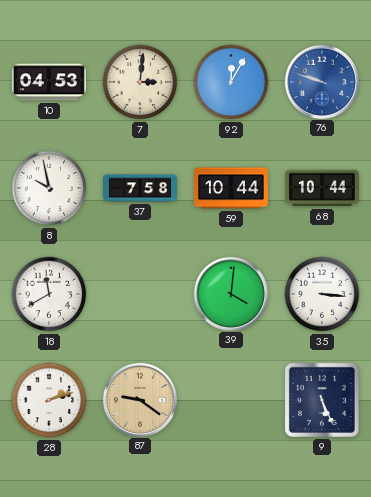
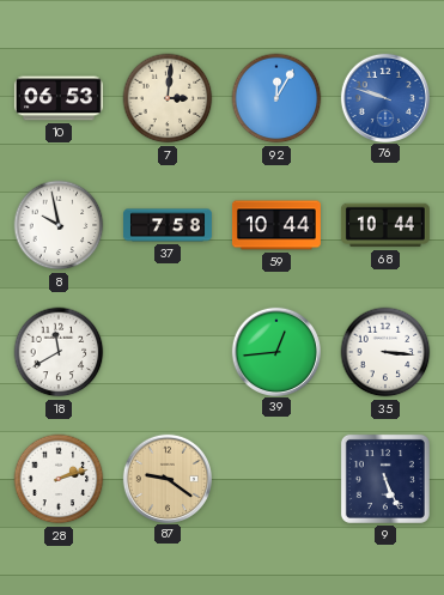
10: 04:53 -> 06:53
39: 4:01 -> 12:44
